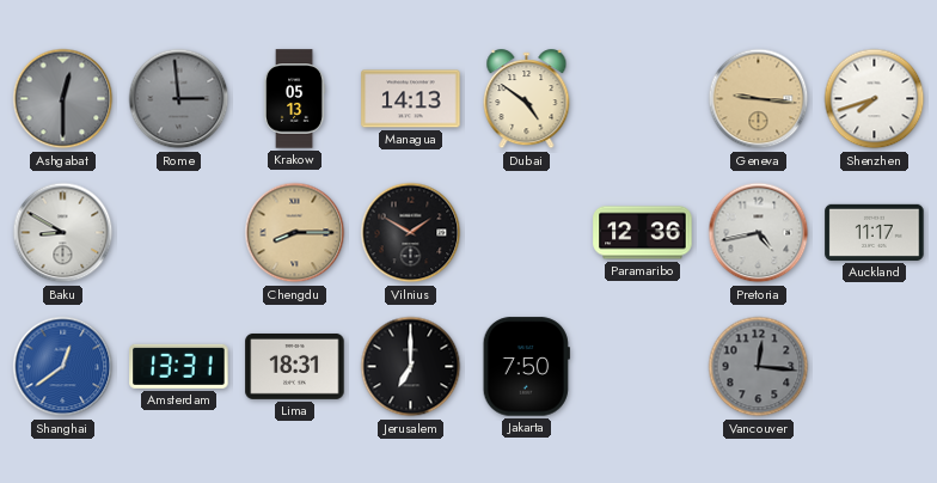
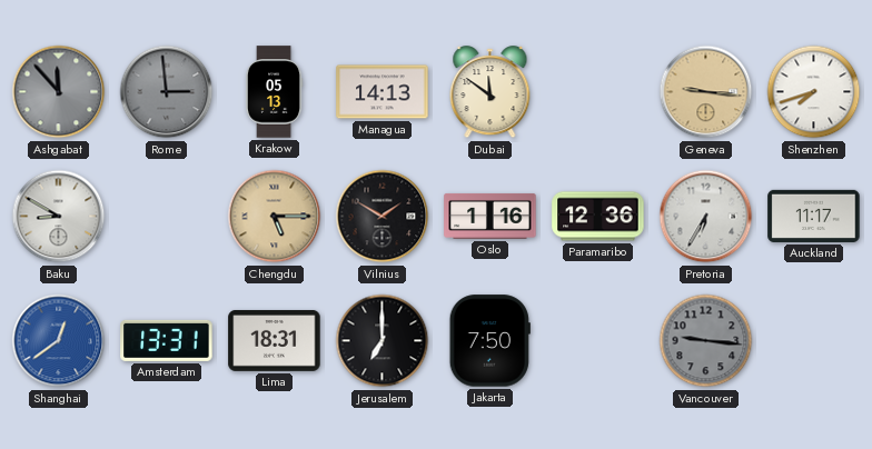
Ashgabat: 12:30 -> 11:53
Dubai: 4:51 -> 11:51
Chengdu: 8:15 -> 5:15
Oslo: none -> 1:16
Pretoria: 4:43 -> 6:35
Vancouver: 12:16 -> 9:16
